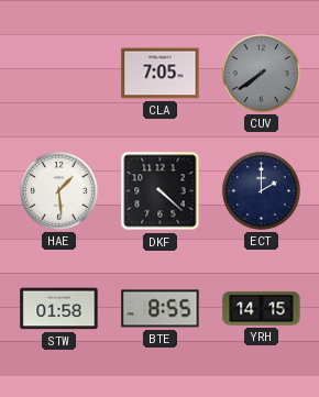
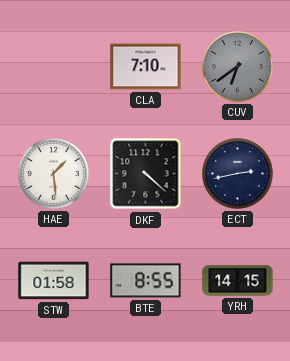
CLA: 7:05 -> 7:10
CUV: 7:39 -> 6:39
ECT: 2:00 -> 2:43
